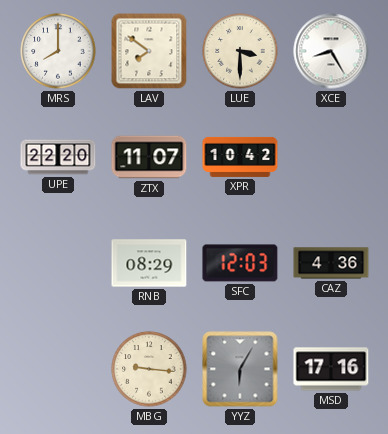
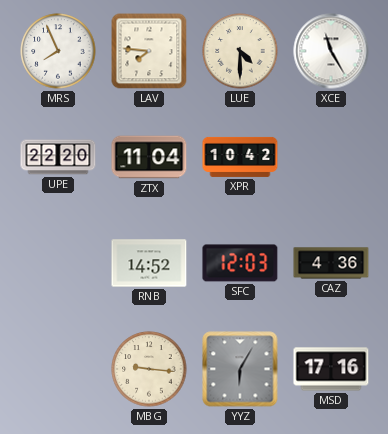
MRS: 8:00 -> 7:56
LAV: 7:51 -> 7:46
LUE: 3:30 -> 4:30
XCE: 8:25 -> 11:25
ZTX: 11:07 -> 11:04
RNB: 08:29 -> 14:52
